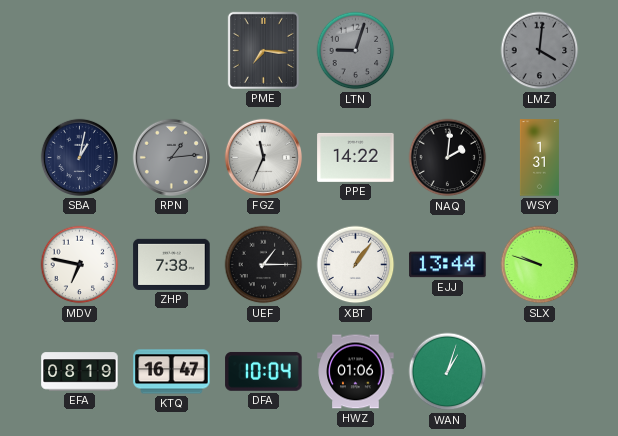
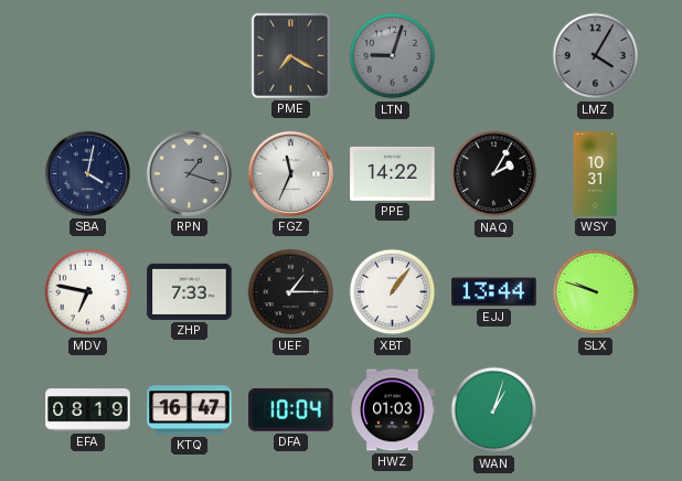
PME: 7:16 -> 7:20
LMZ: 4:01 -> 4:05
SBA: 1:02 -> 4:02
RPN: 1:14 -> 1:18
NAQ: 2:01 -> 2:05
WSY: 1:31 -> 10:31
ZHP: 7:38 -> 7:33
HWZ: 01:06 -> 01:03
